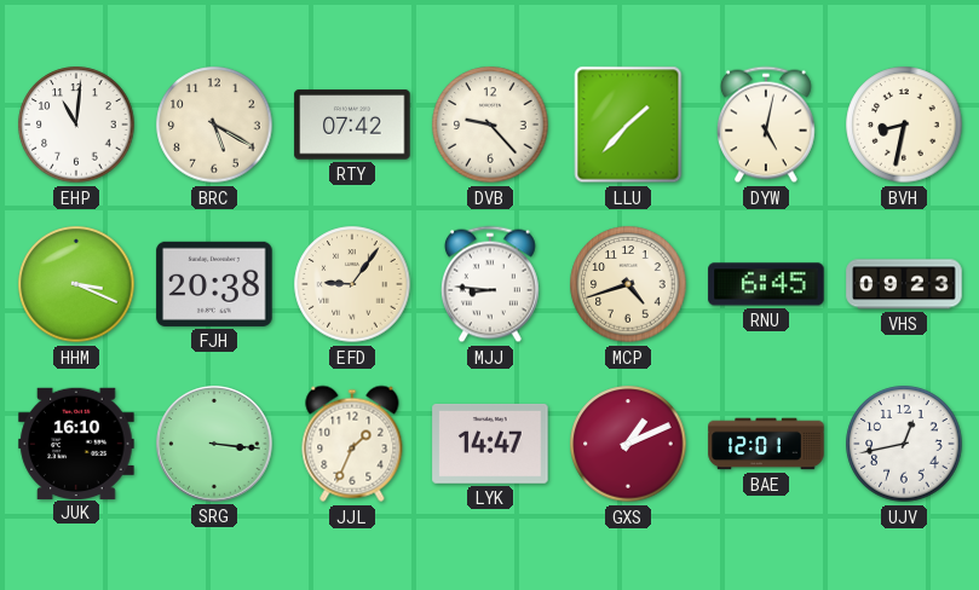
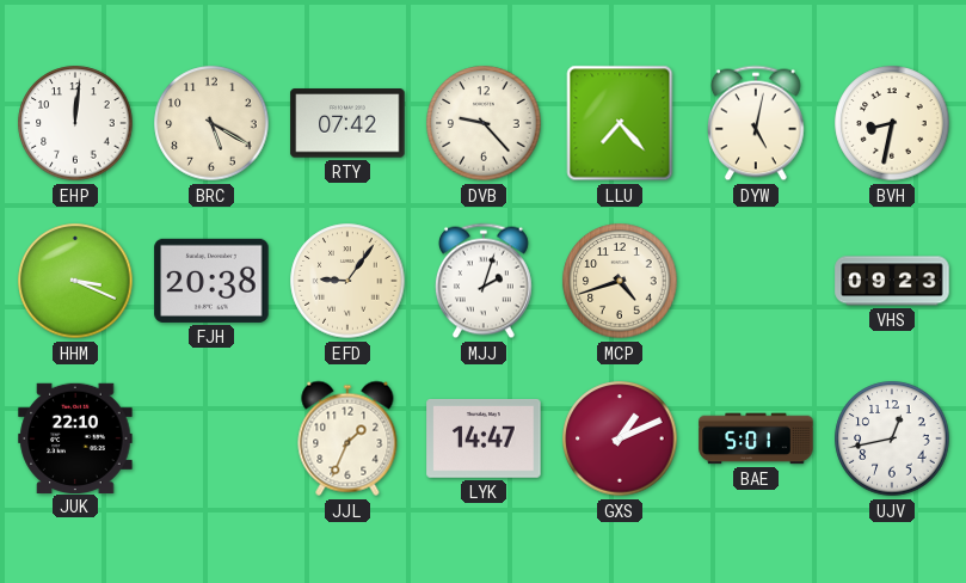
EHP: 11:01 -> 12:01
LLU: 1:37 -> 7:23
MJJ: 8:46 -> 2:03
RNU: 6:45 -> none
JUK: 16:10 -> 22:10
SRG: 3:16 -> none
BAE: 12:01 -> 5:01
